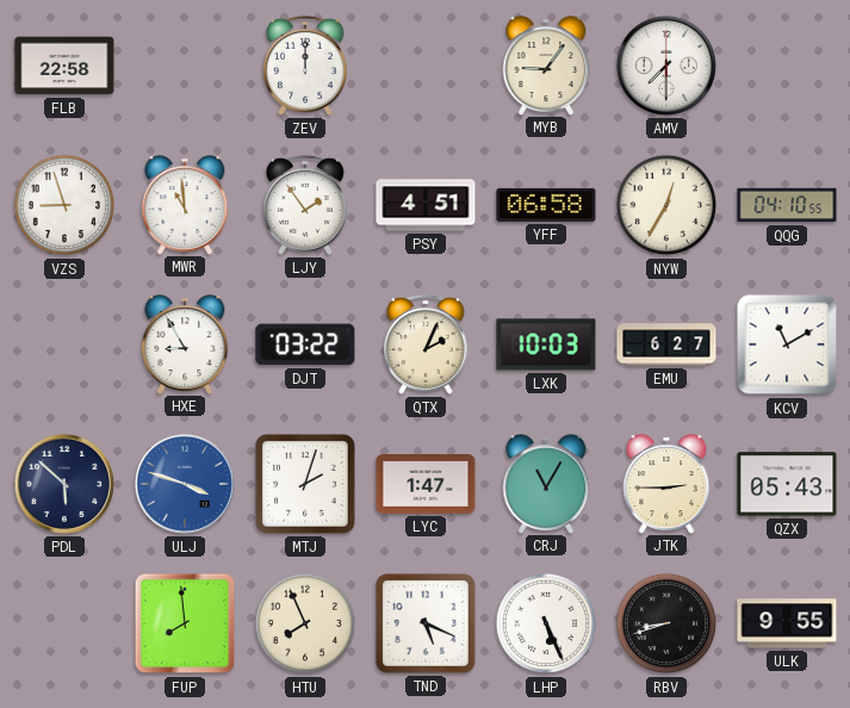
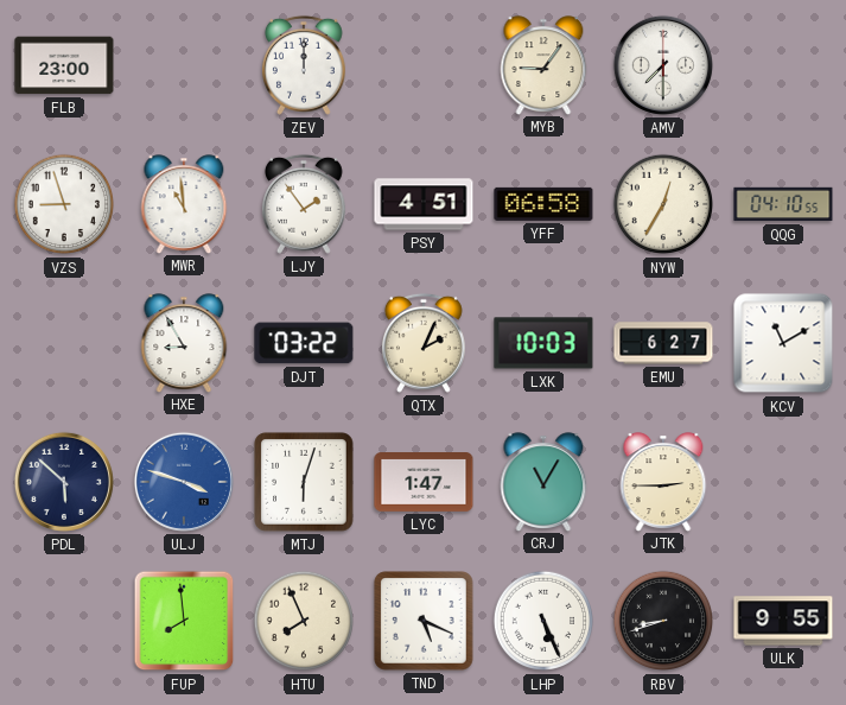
FLB: 22:58 -> 23:00
MTJ: 2:03 -> 6:03
QZX: 05:43 -> none
